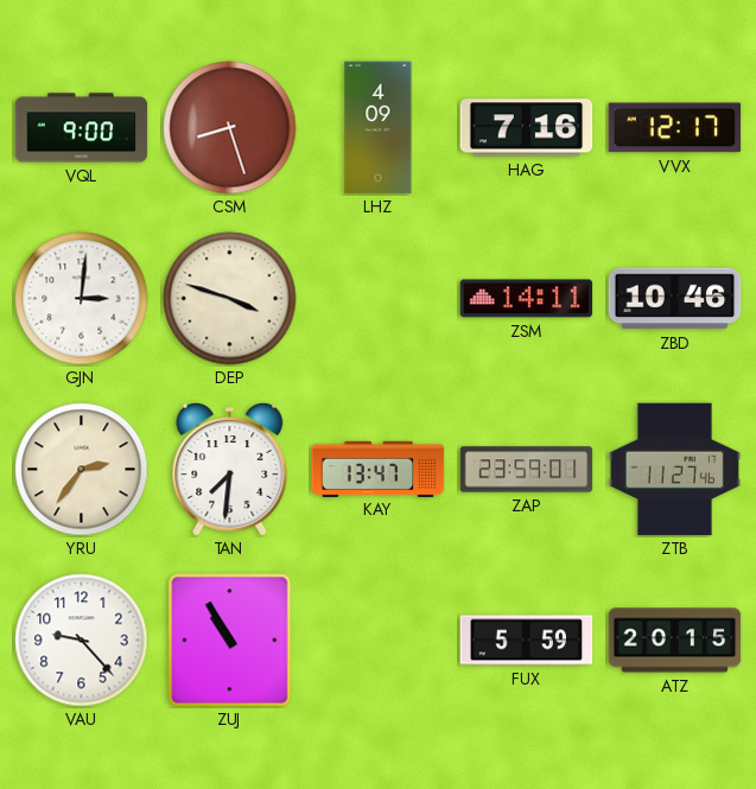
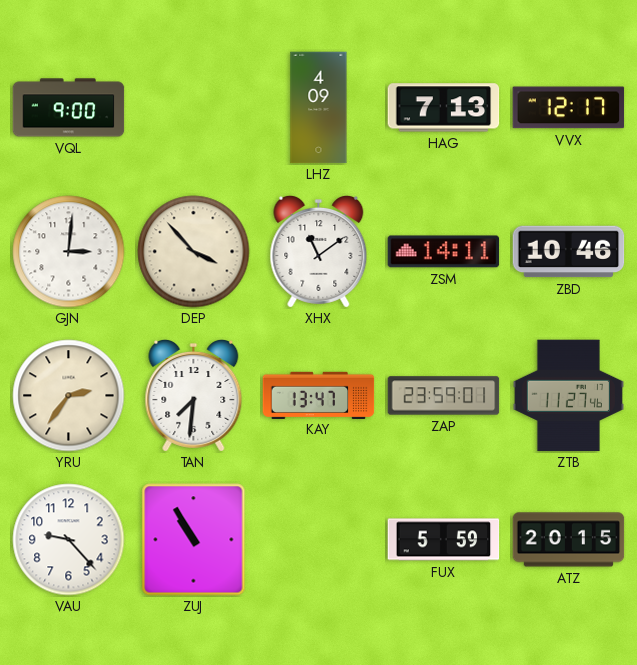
CSM: 8:27 -> none
HAG: 7:16 -> 7:13
DEP: 3:48 -> 3:53
XHX: none -> 11:09
